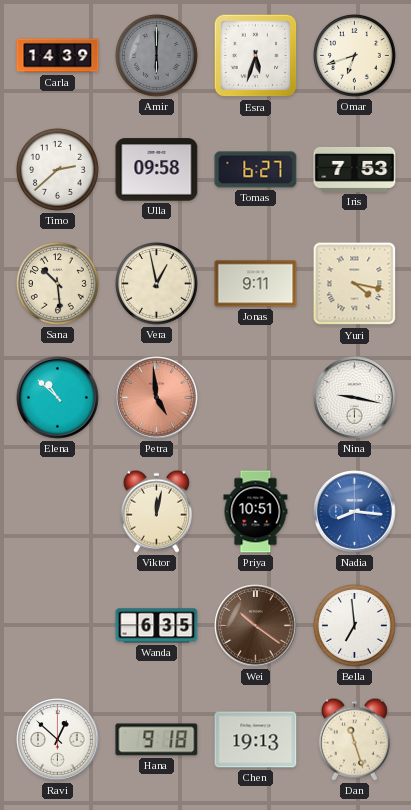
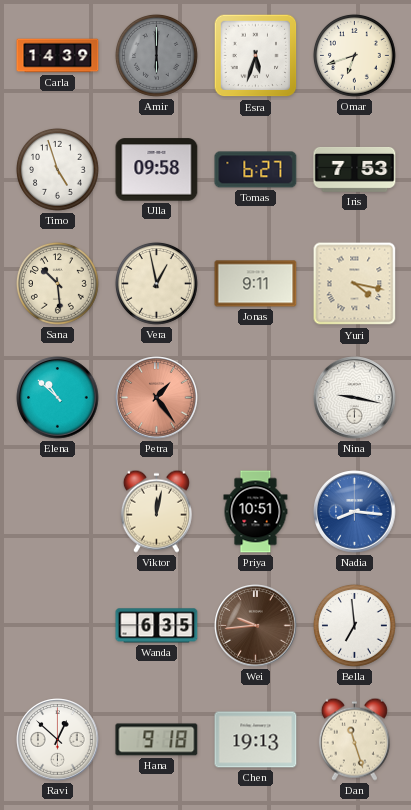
Timo: 2:38 -> 4:57
Petra: 4:59 -> 1:24
Wei: 10:21 -> 9:44
